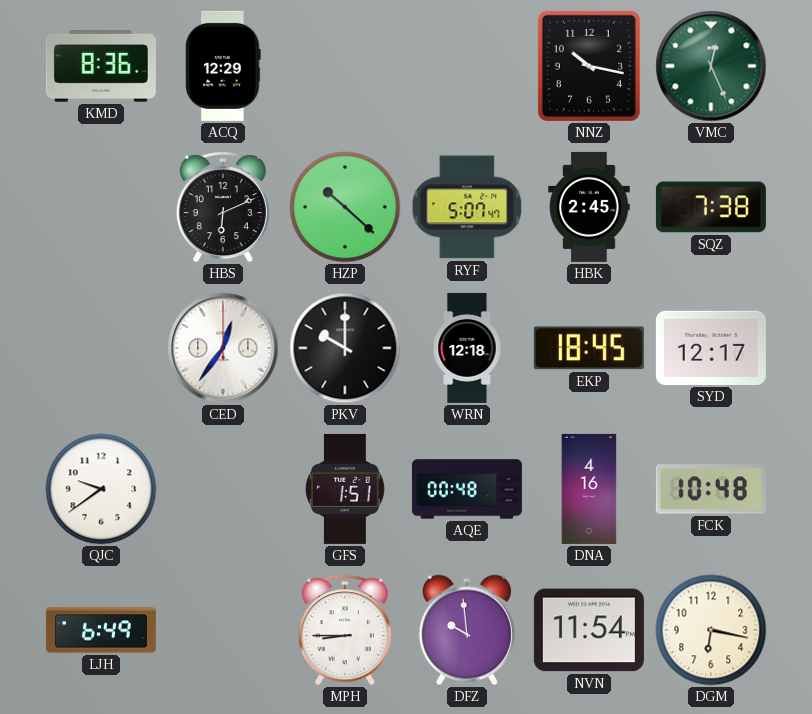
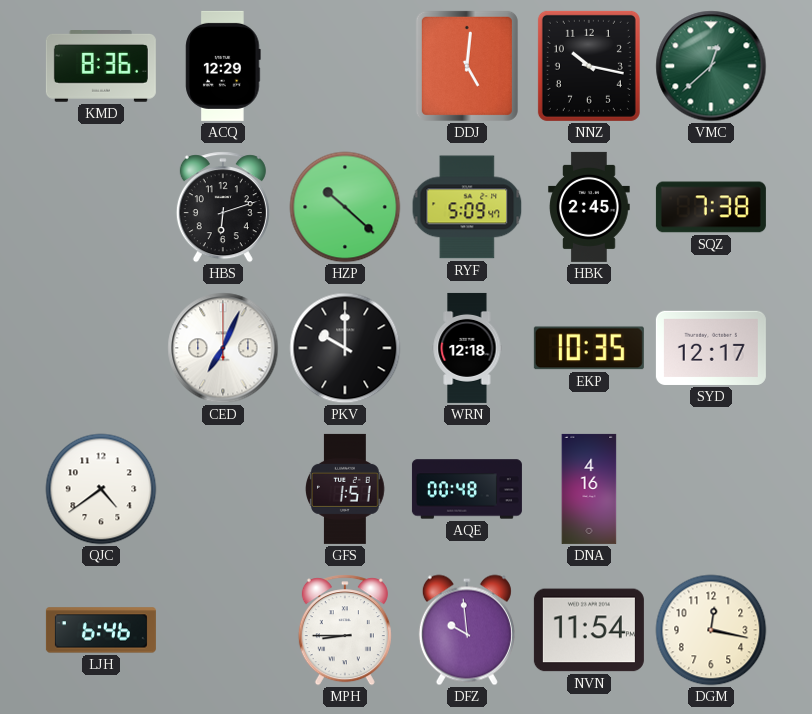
DDJ: none -> 5:01
VMC: 12:26 -> 12:38
HBS: 6:11 -> 6:12
RYF: 5:07 -> 5:09
CED: 12:36 -> 7:04
EKP: 18:45 -> 10:35
QJC: 9:39 -> 4:39
FCK: 10:48 -> none
LJH: 6:49 -> 6:46
DGM: 6:17 -> 12:17
